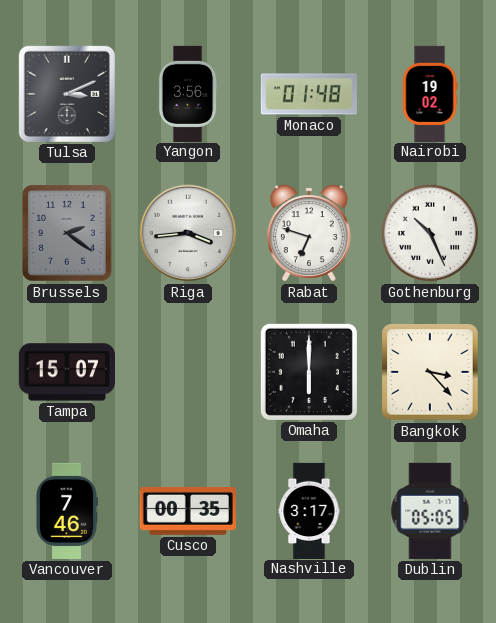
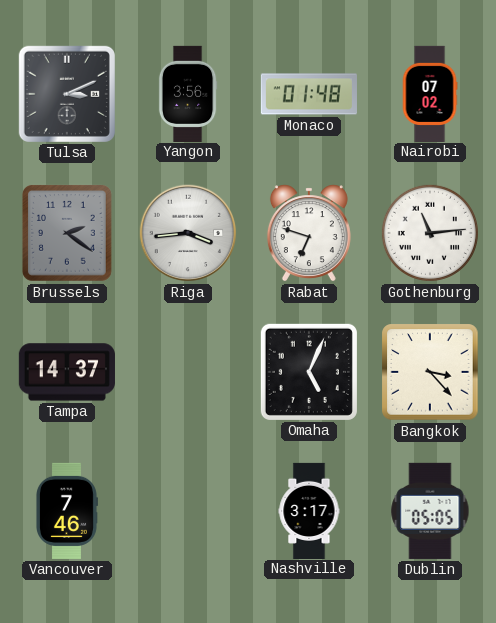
Nairobi: 19:02 -> 07:02
Gothenburg: 10:26 -> 11:14
Tampa: 15:07 -> 14:37
Omaha: 6:00 -> 5:04
Cusco: 00:35 -> none
